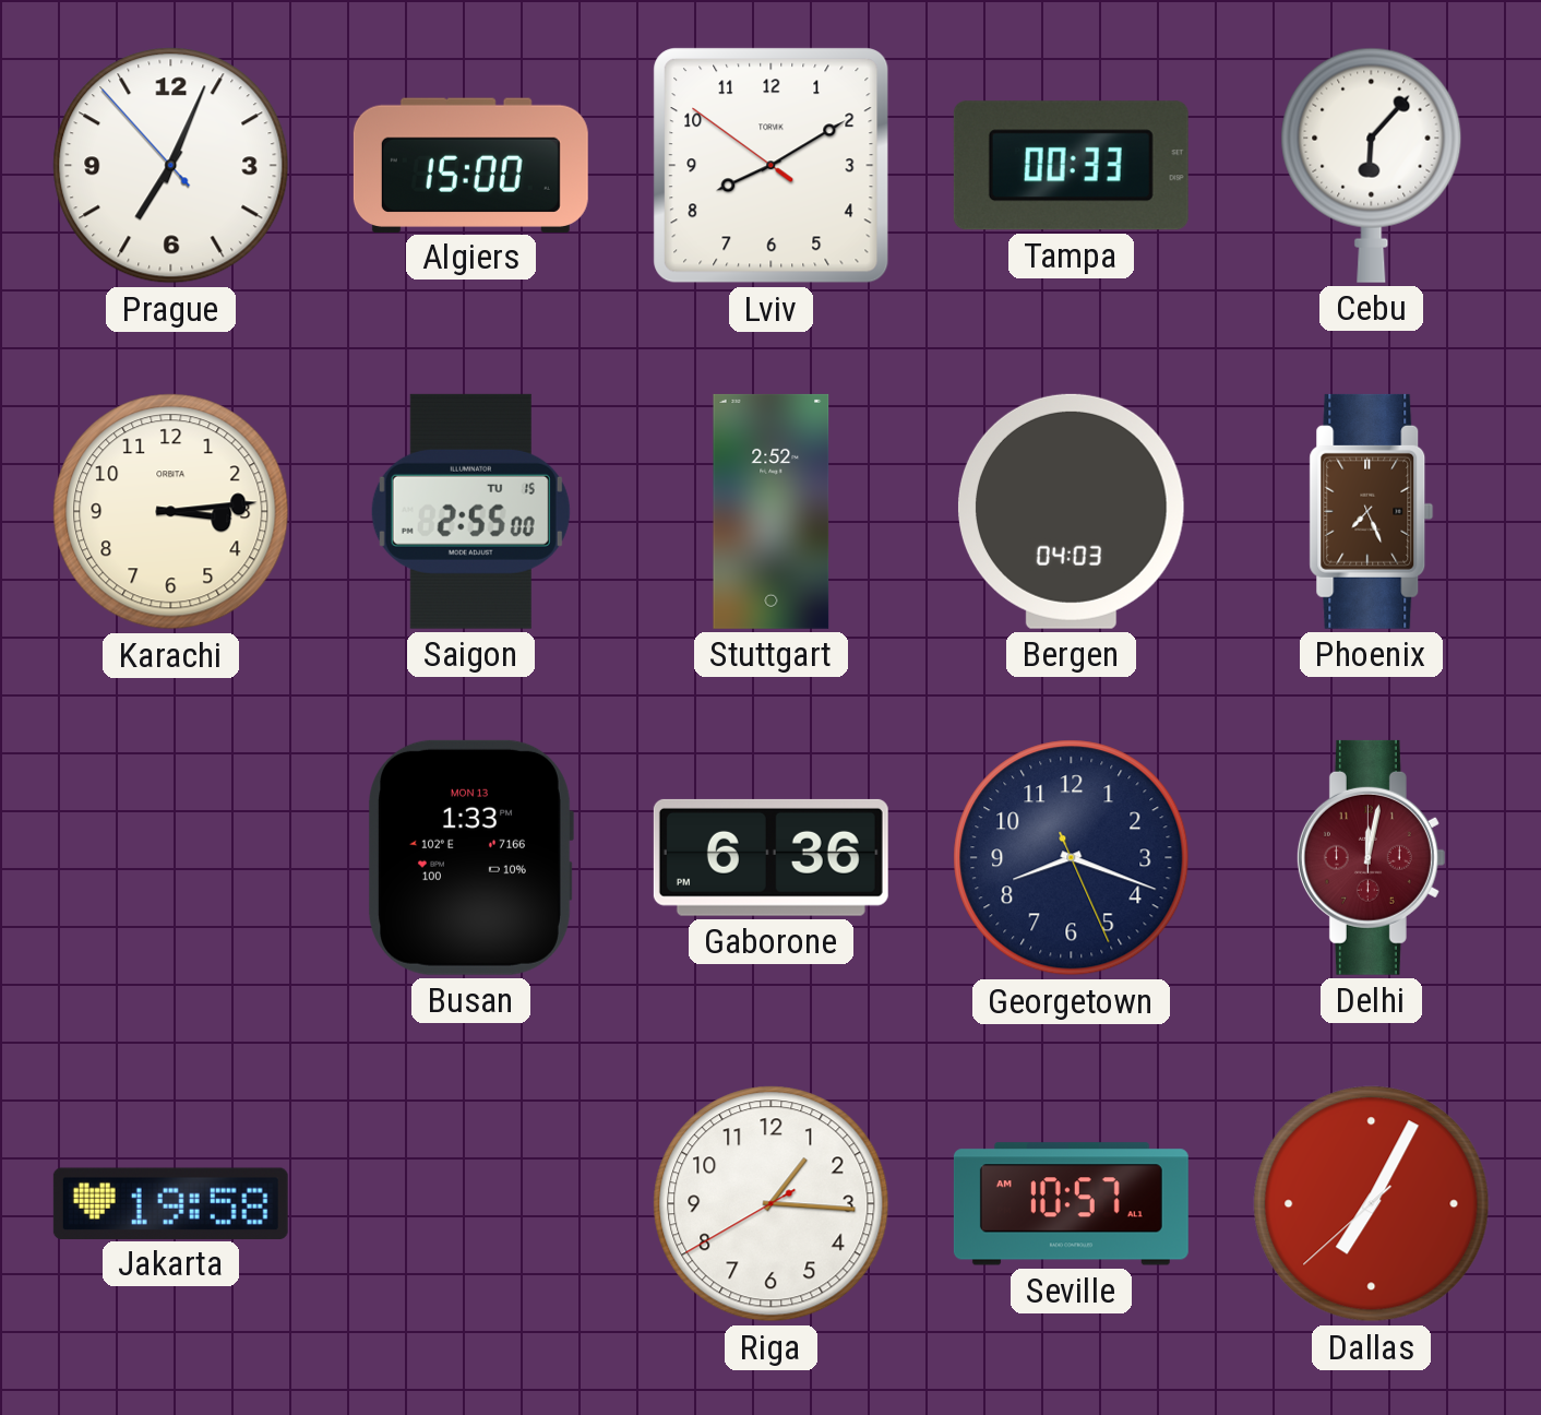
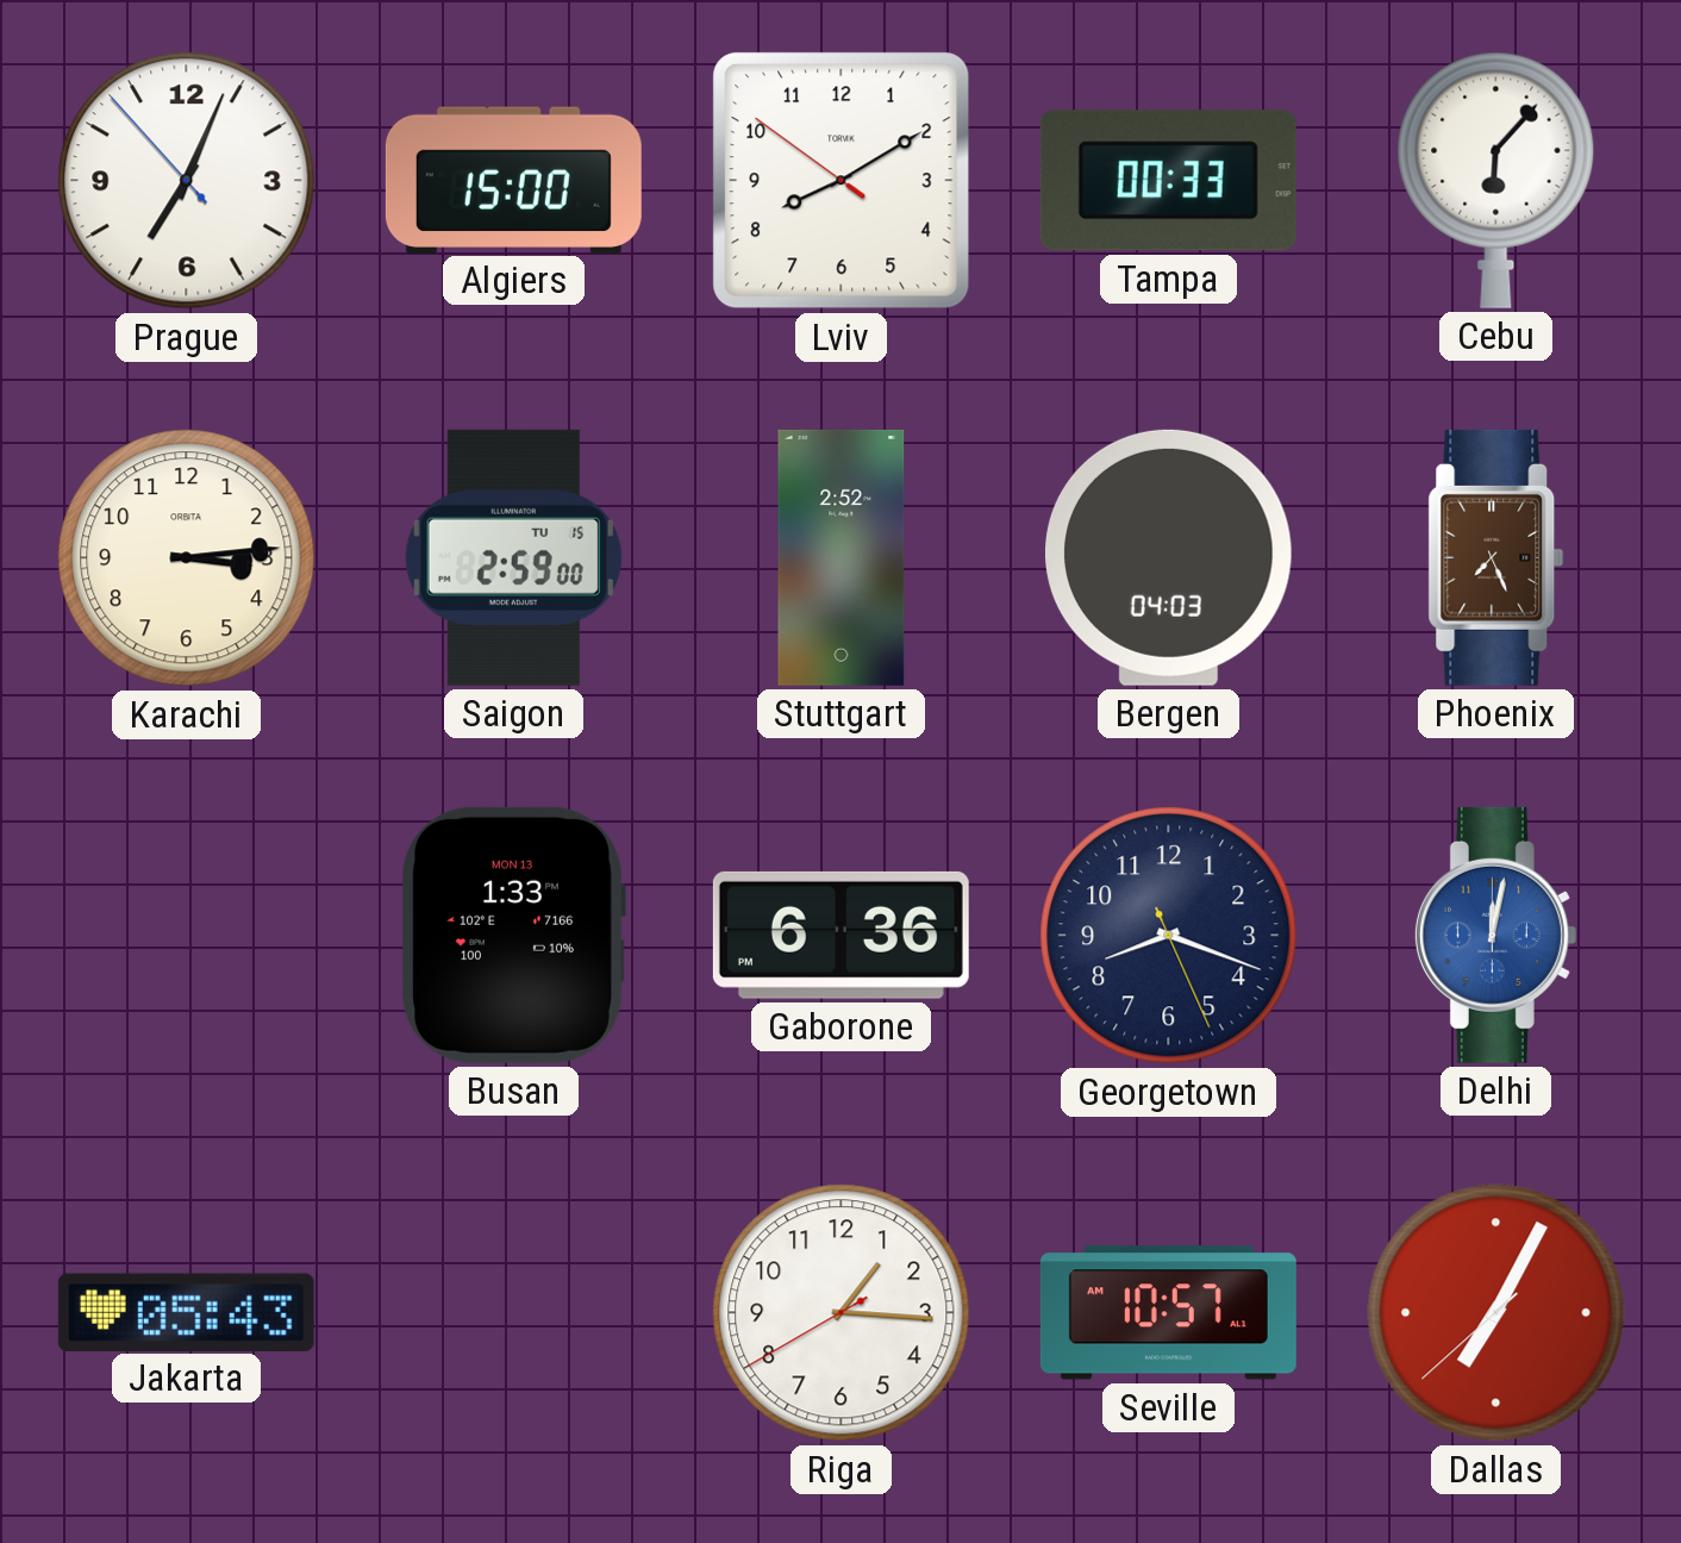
Saigon: 2:55 -> 2:59
Delhi dial: burgundy -> blue
Jakarta: 19:58 -> 05:43
